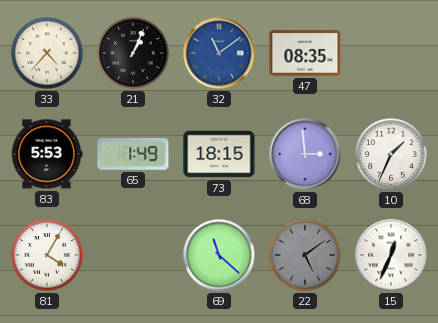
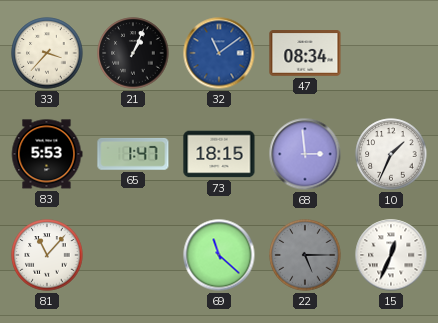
33: 4:37 -> 3:37
47: 08:35 -> 08:34
65: 1:49 -> 1:47
81: 4:05 -> 11:07
22: 5:09 -> 5:15
